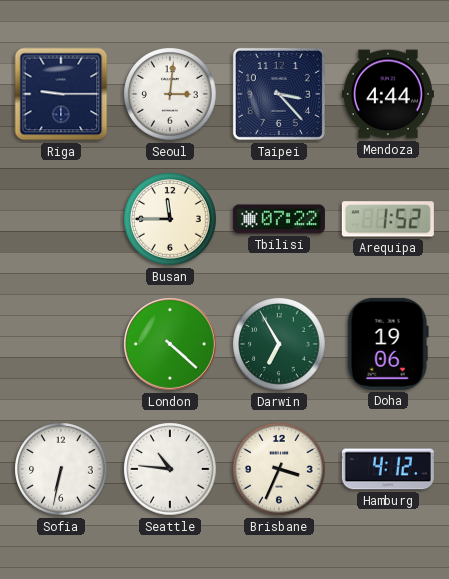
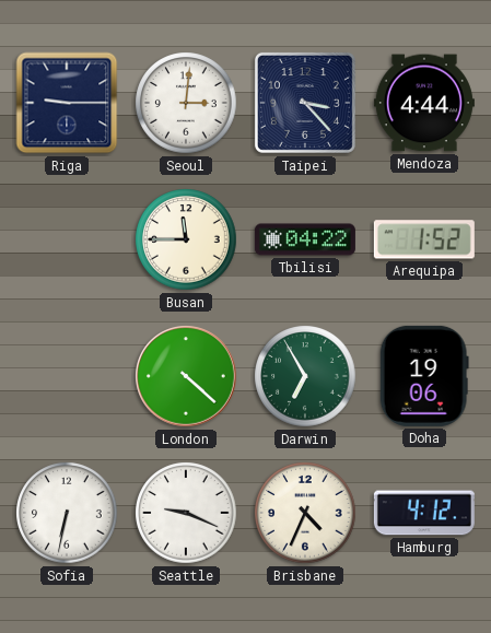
Tbilisi: 07:22 -> 04:22
Seattle: 10:46 -> 9:19
Brisbane: 3:34 -> 4:34
